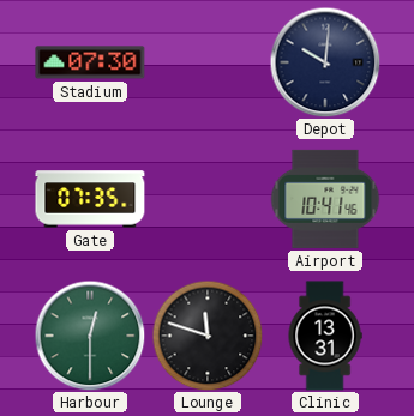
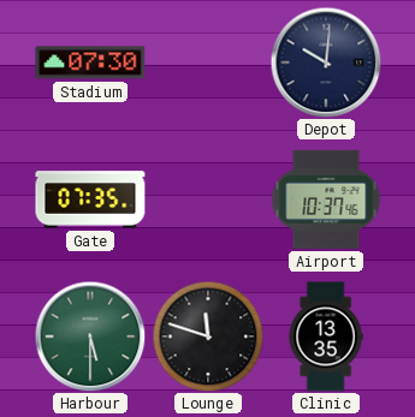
Airport: 10:41 -> 10:37
Harbour: 12:30 -> 5:30
Clinic: 13:31 -> 13:35
